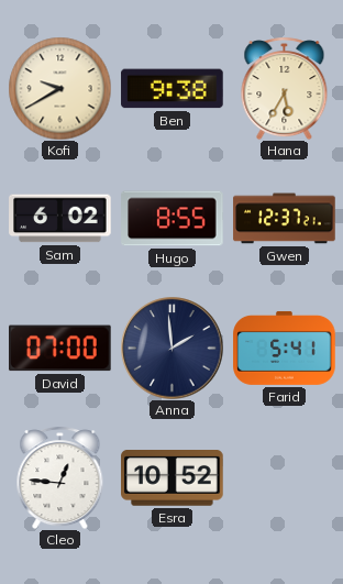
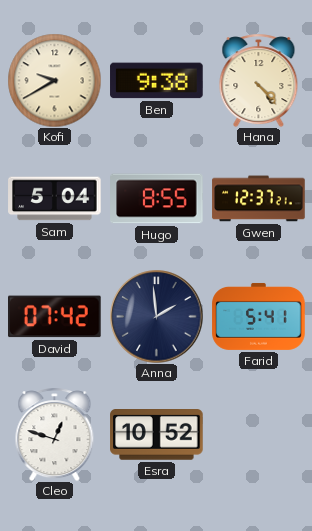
Hana: 5:35 -> 4:23
Sam: 6:02 -> 5:04
David: 07:00 -> 07:42
Cleo: 12:46 -> 12:48
